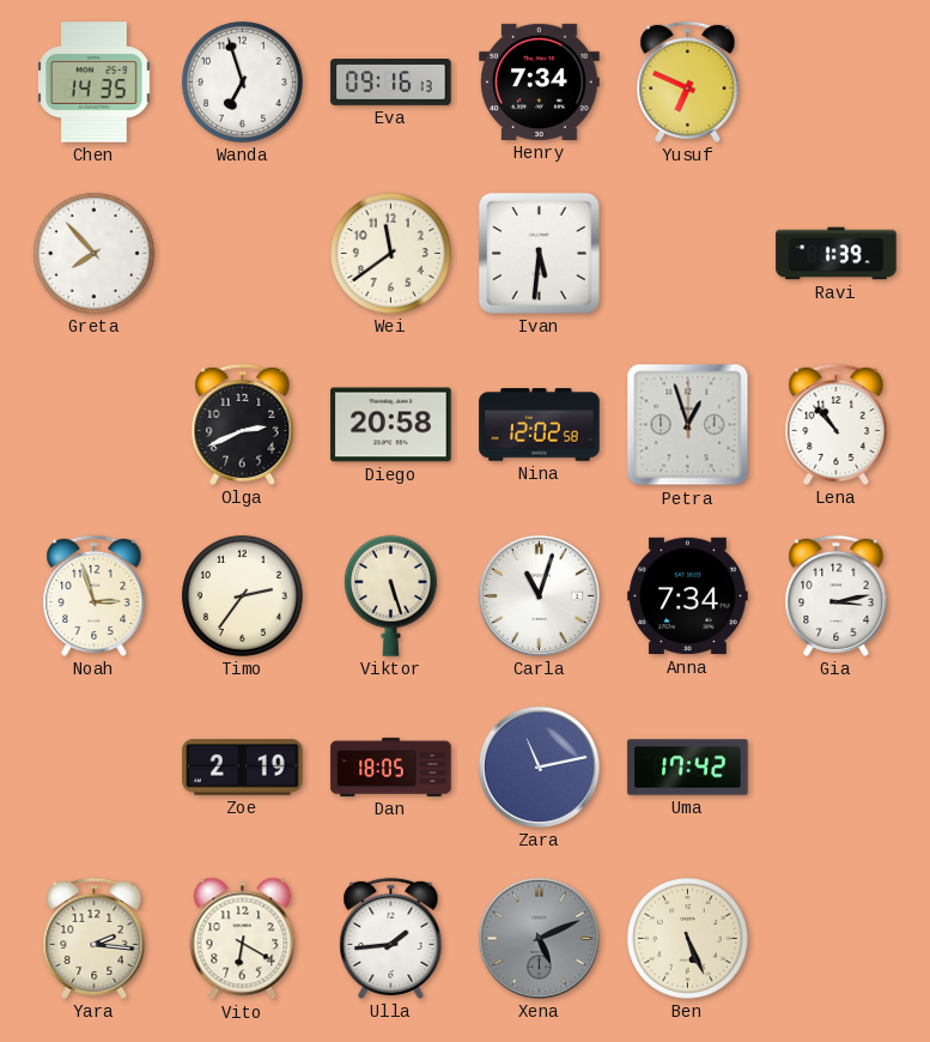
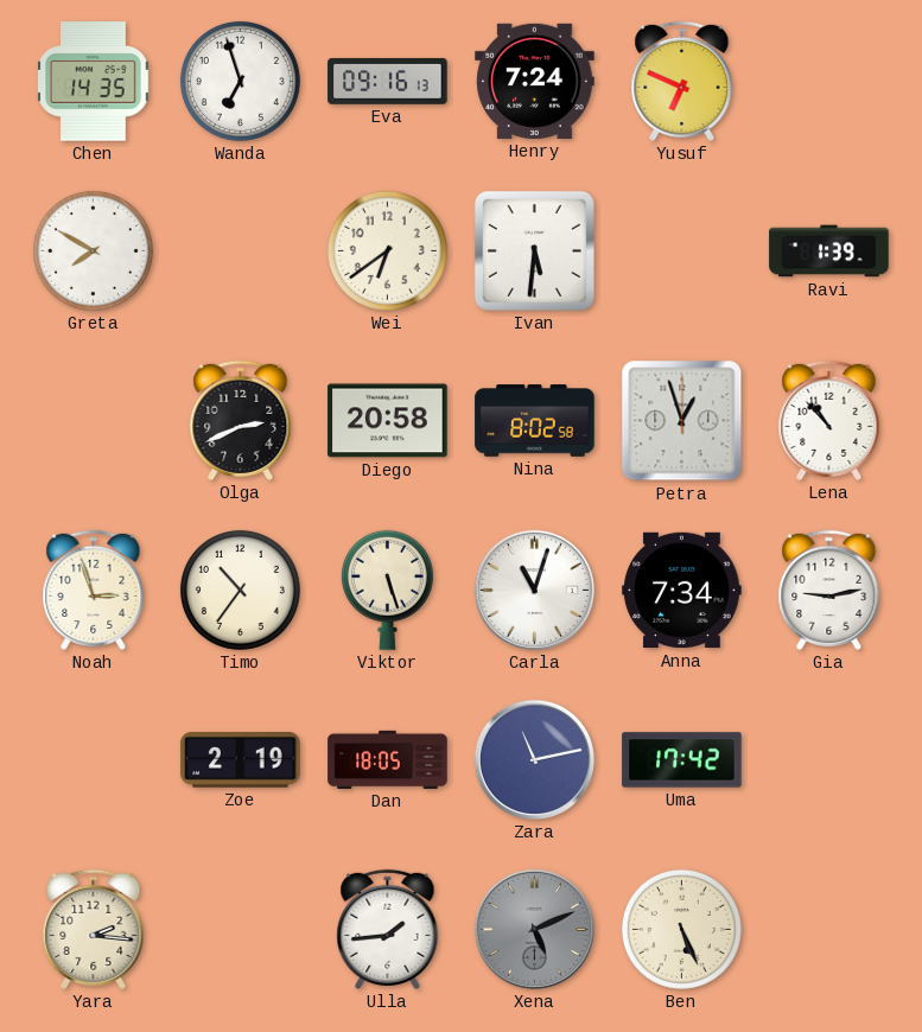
Henry: 7:34 -> 7:24
Greta: 7:53 -> 7:50
Wei: 11:39 -> 6:39
Nina: 12:02 -> 8:02
Timo: 2:36 -> 10:36
Gia: 3:13 -> 9:13
Vito: 6:20 -> none
